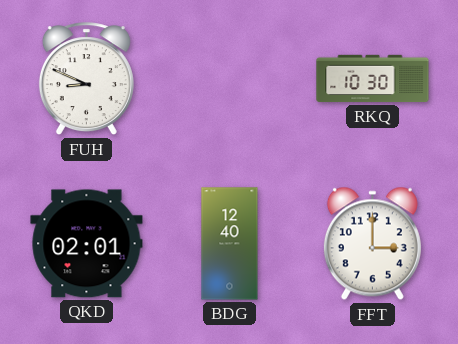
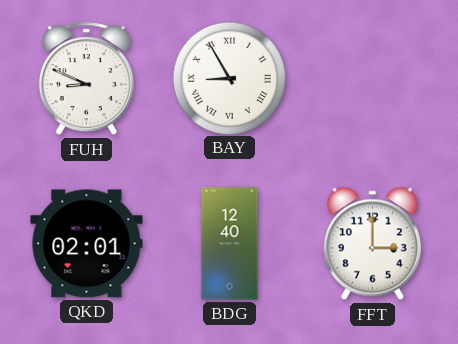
BAY: none -> 8:55
RKQ: 10:30 -> none
